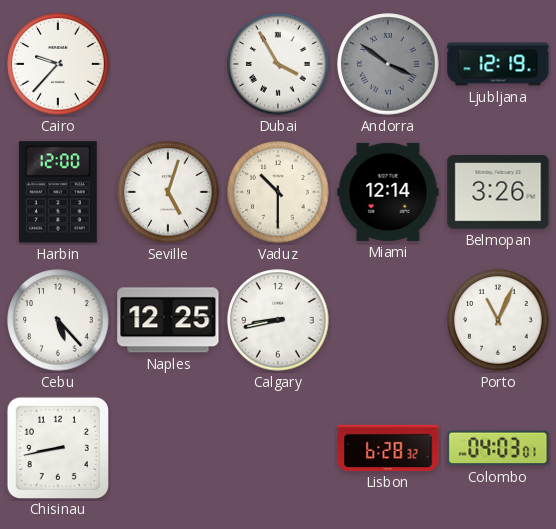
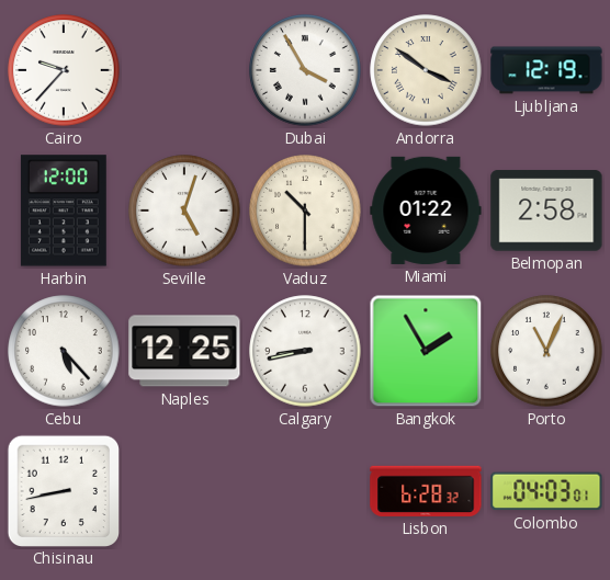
Andorra dial: grey -> cream
Miami: 12:14 -> 01:22
Belmopan: 3:26 -> 2:58
Bangkok: none -> 1:55
